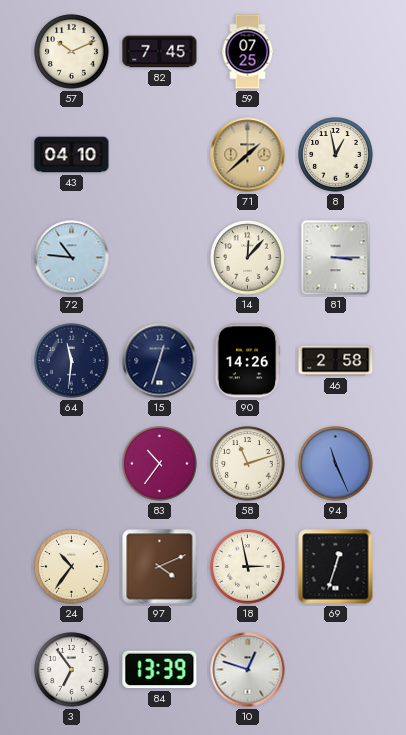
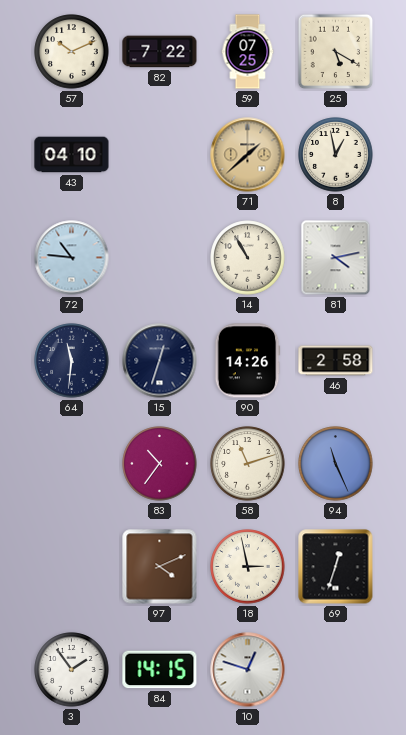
82: 7:45 -> 7:22
25: none -> 5:20
14: 12:07 -> 10:55
81: 3:15 -> 4:13
24: 10:36 -> none
3: 6:54 -> 1:54
84: 13:39 -> 14:15
